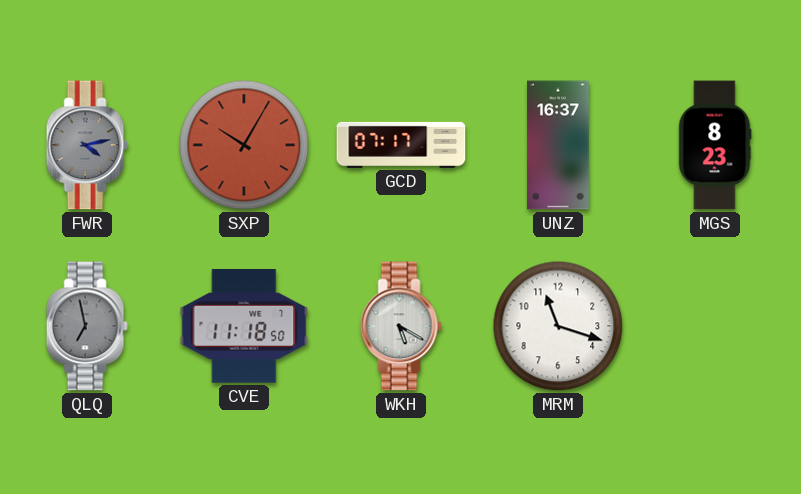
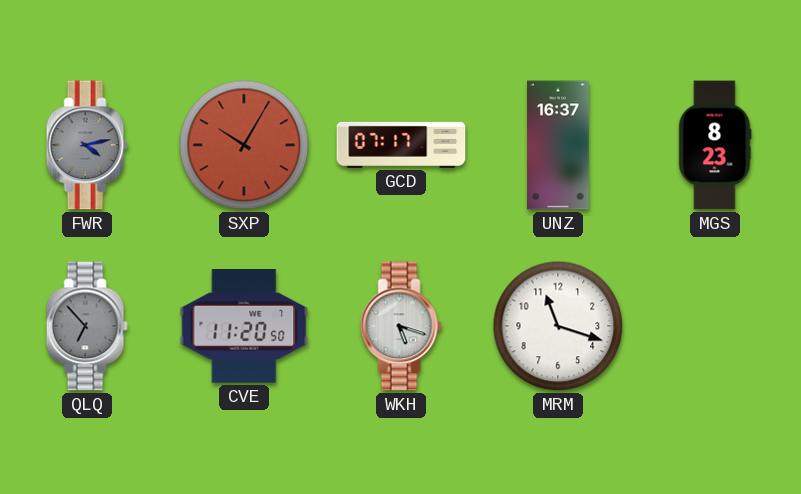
QLQ: 6:58 -> 6:53
CVE: 11:18 -> 11:20
WKH: 5:20 -> 5:18
